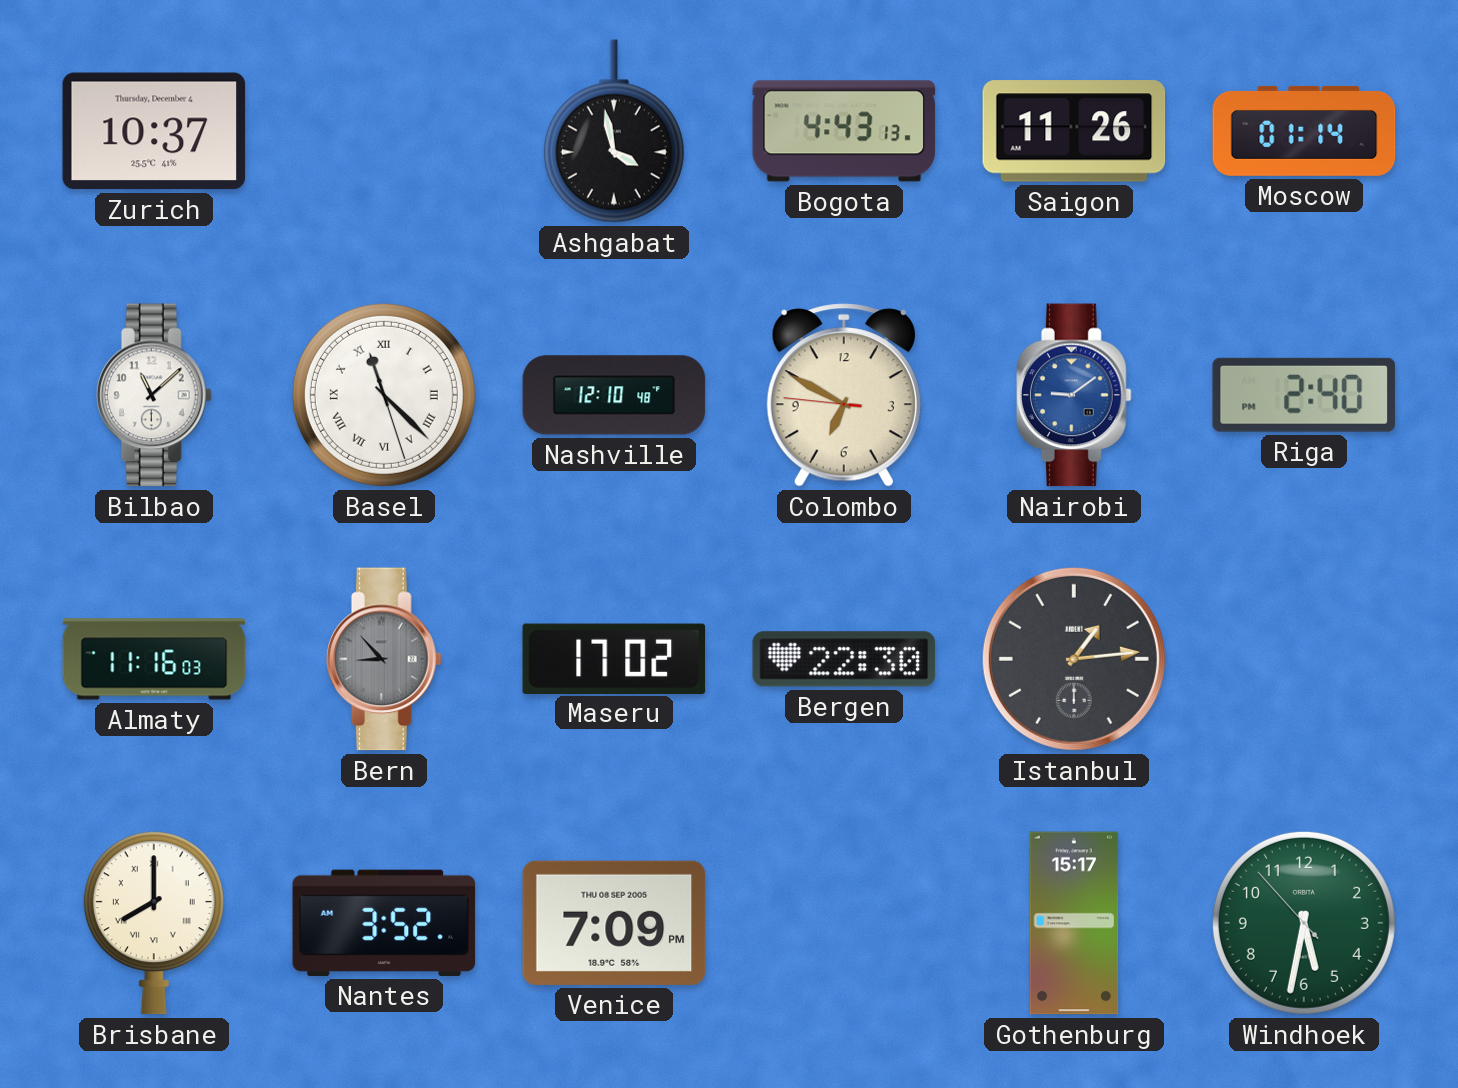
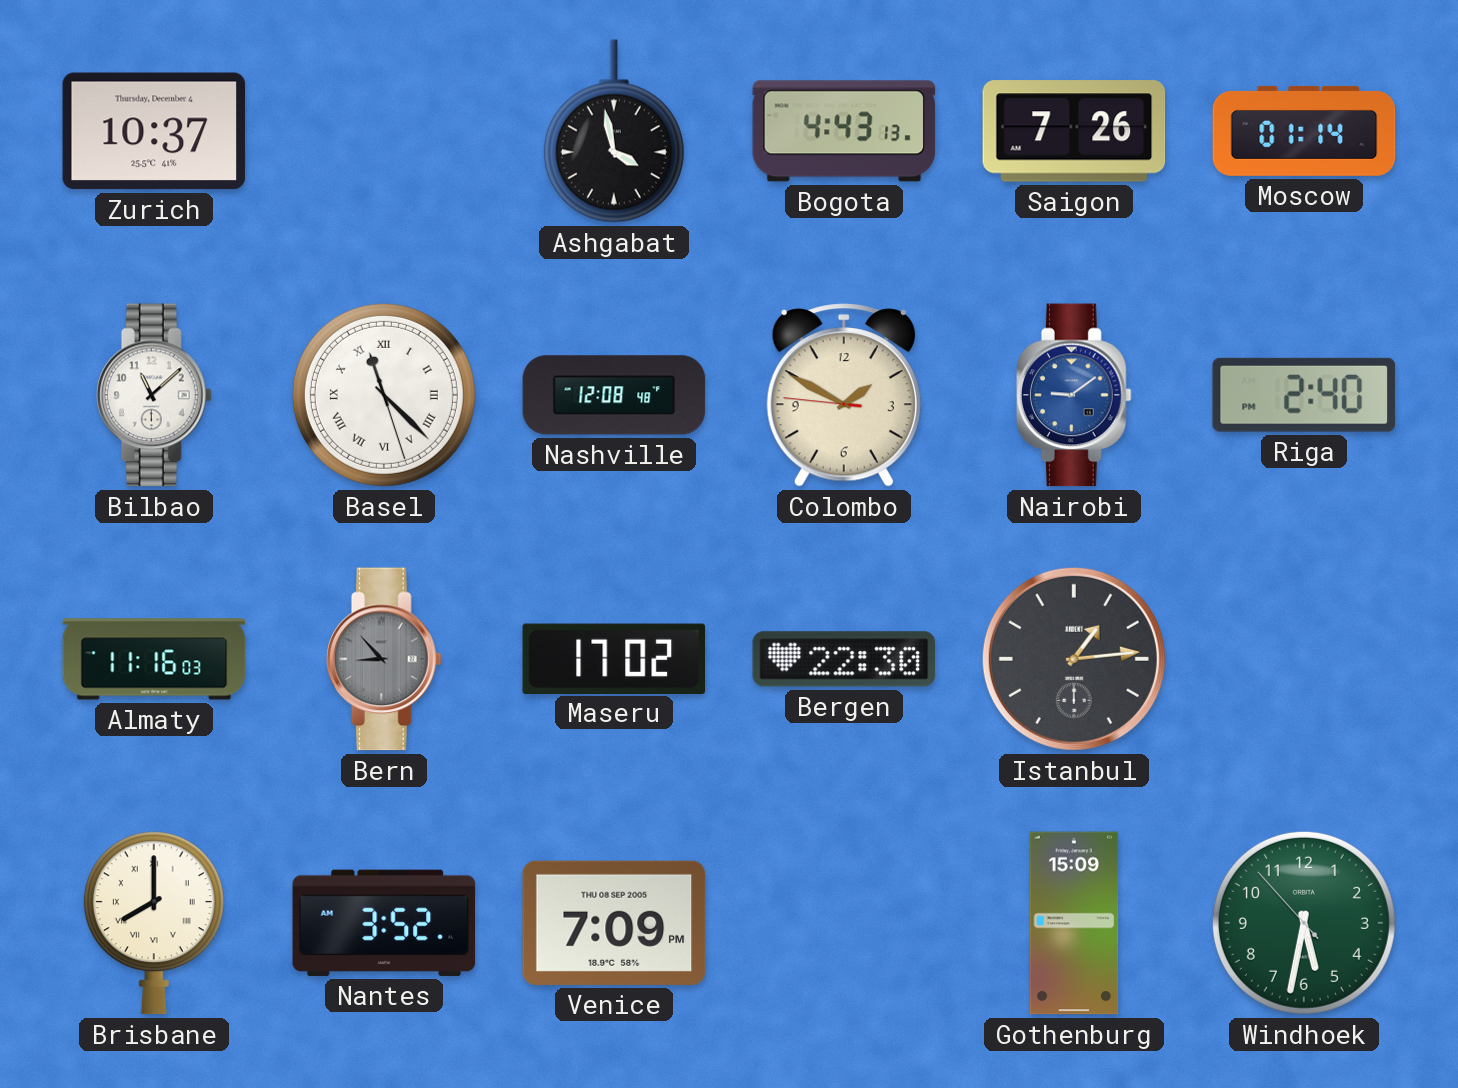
Saigon: 11:26 -> 7:26
Nashville: 12:10 -> 12:08
Colombo: 6:49 -> 1:49
Gothenburg: 15:17 -> 15:09
